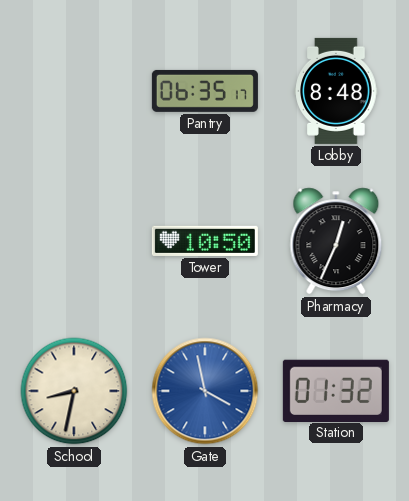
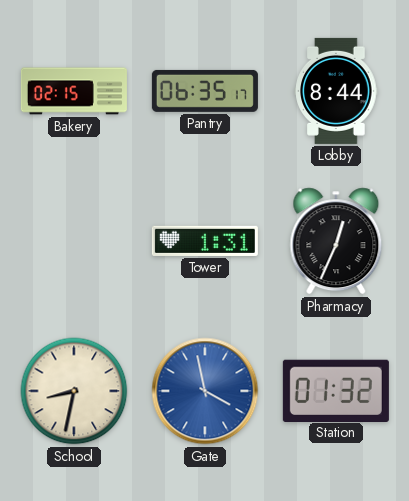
Bakery: none -> 02:15
Lobby: 8:48 -> 8:44
Tower: 10:50 -> 1:31
